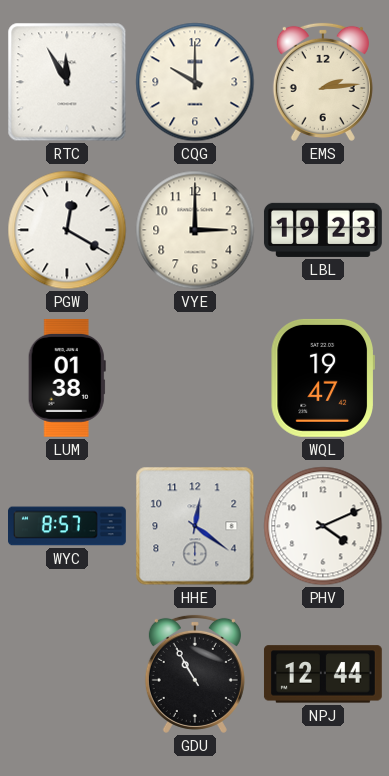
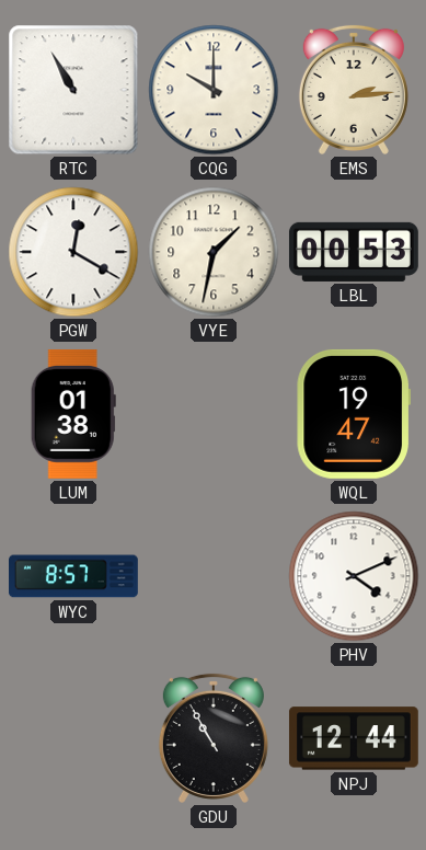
RTC: 11:55 -> 10:55
VYE: 3:00 -> 1:32
LBL: 19:23 -> 00:53
HHE: 12:21 -> none
